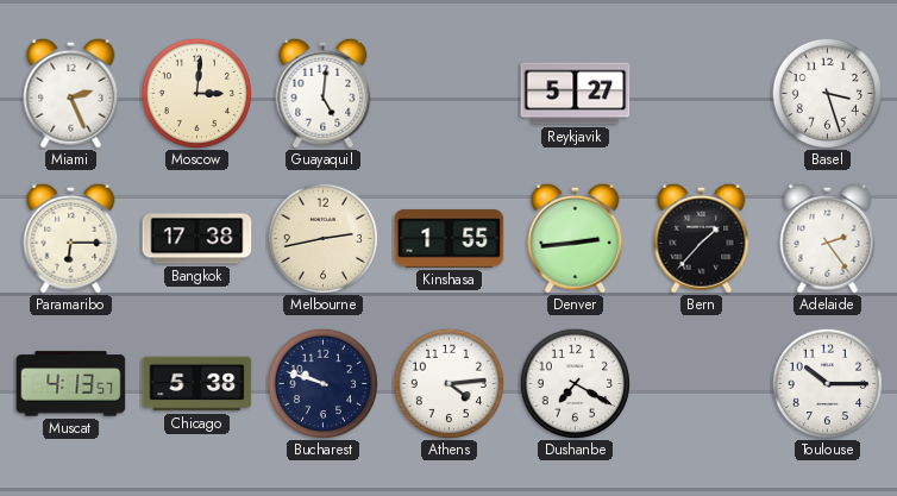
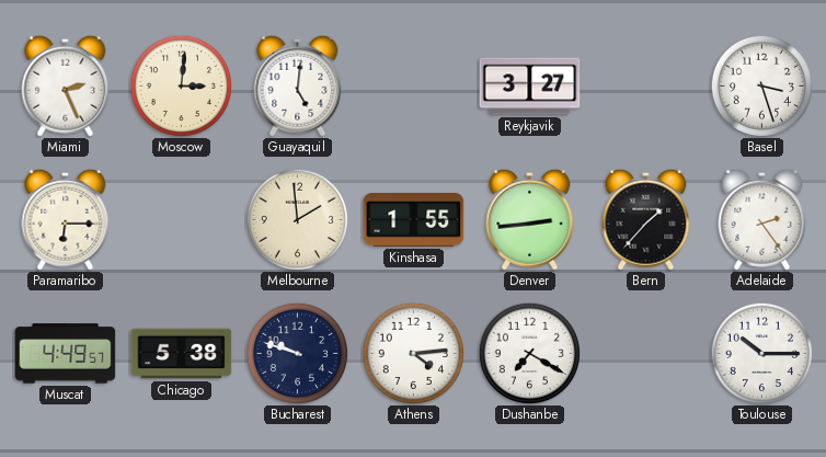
Reykjavik: 5:27 -> 3:27
Bangkok: 17:38 -> none
Melbourne: 2:43 -> 1:59
Muscat: 4:13 -> 4:49
